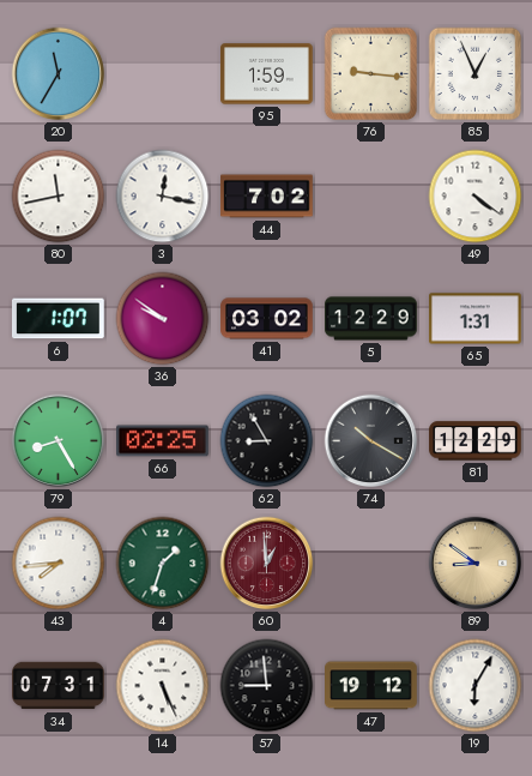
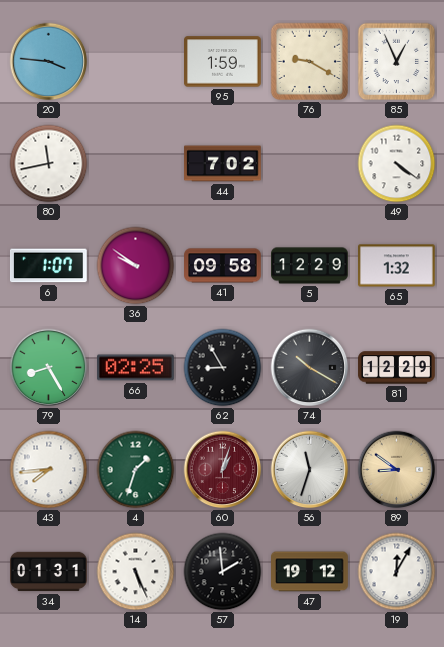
20: 11:35 -> 3:46
76: 9:16 -> 9:20
3: 12:17 -> none
41: 03:02 -> 09:58
65: 1:31 -> 1:32
60: 12:59 -> 1:03
56: none -> 11:33
34: 07:31 -> 01:31
57: 8:59 -> 1:59
19: 6:05 -> 12:05
